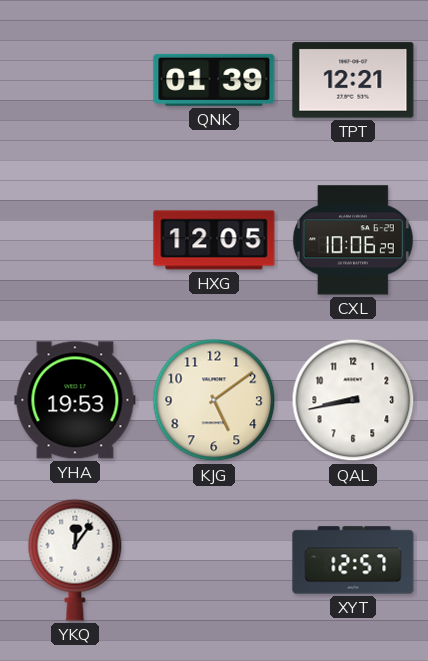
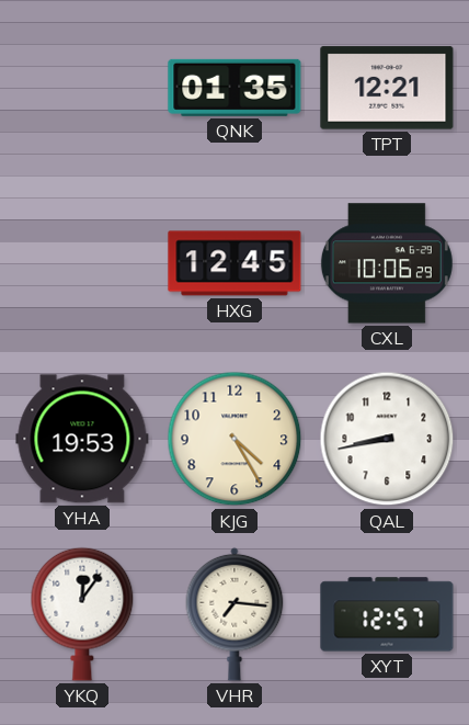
QNK: 01:39 -> 01:35
HXG: 12:05 -> 12:45
KJG: 5:09 -> 4:25
VHR: none -> 7:16
